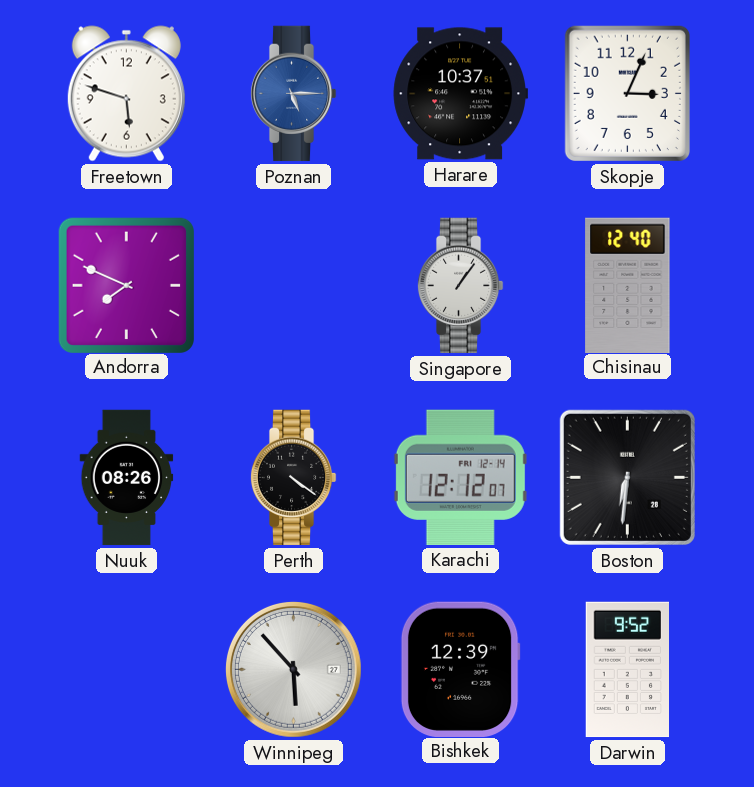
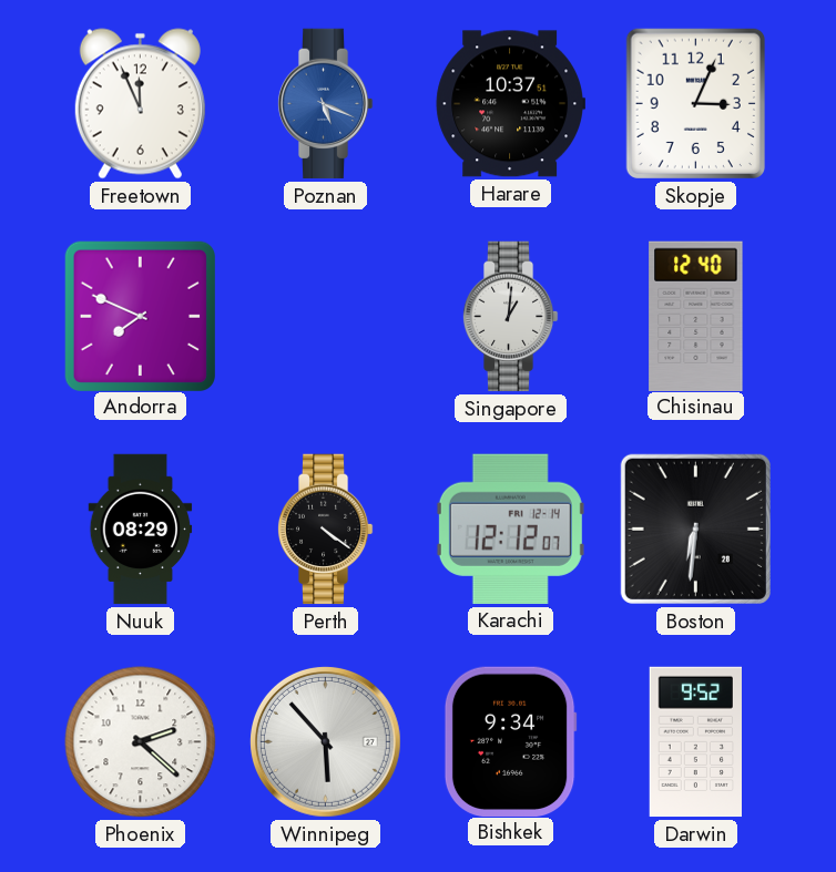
Freetown: 5:48 -> 11:56
Poznan: 5:15 -> 5:19
Singapore: 1:06 -> 1:01
Nuuk: 08:26 -> 08:29
Phoenix: none -> 2:22
Bishkek: 12:39 -> 9:34
